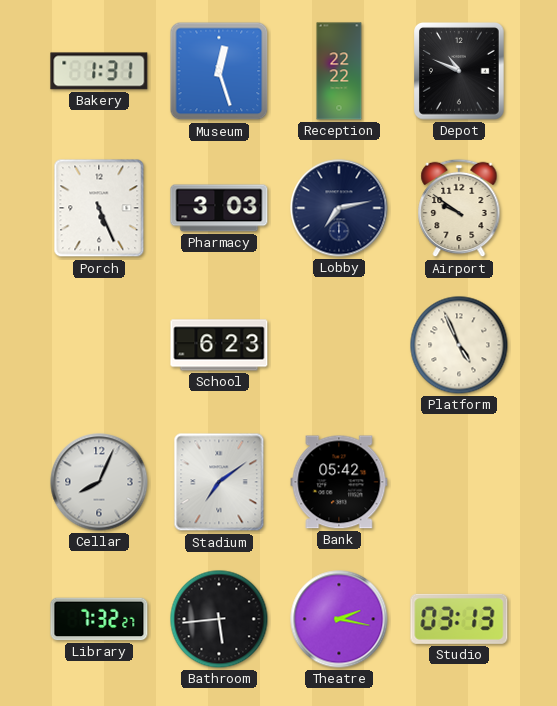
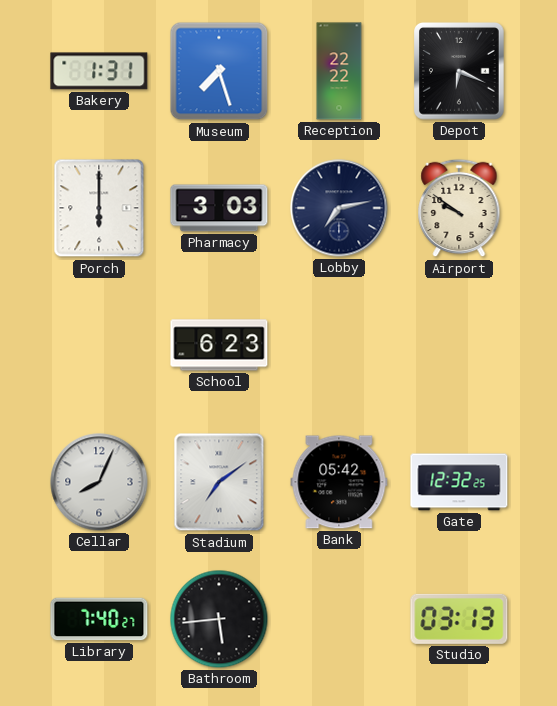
Museum: 12:27 -> 7:27
Depot: 10:49 -> 6:19
Porch: 5:26 -> 6:00
Platform: 4:56 -> none
Gate: none -> 12:32
Library: 7:32 -> 7:40
Theatre: 2:17 -> none
